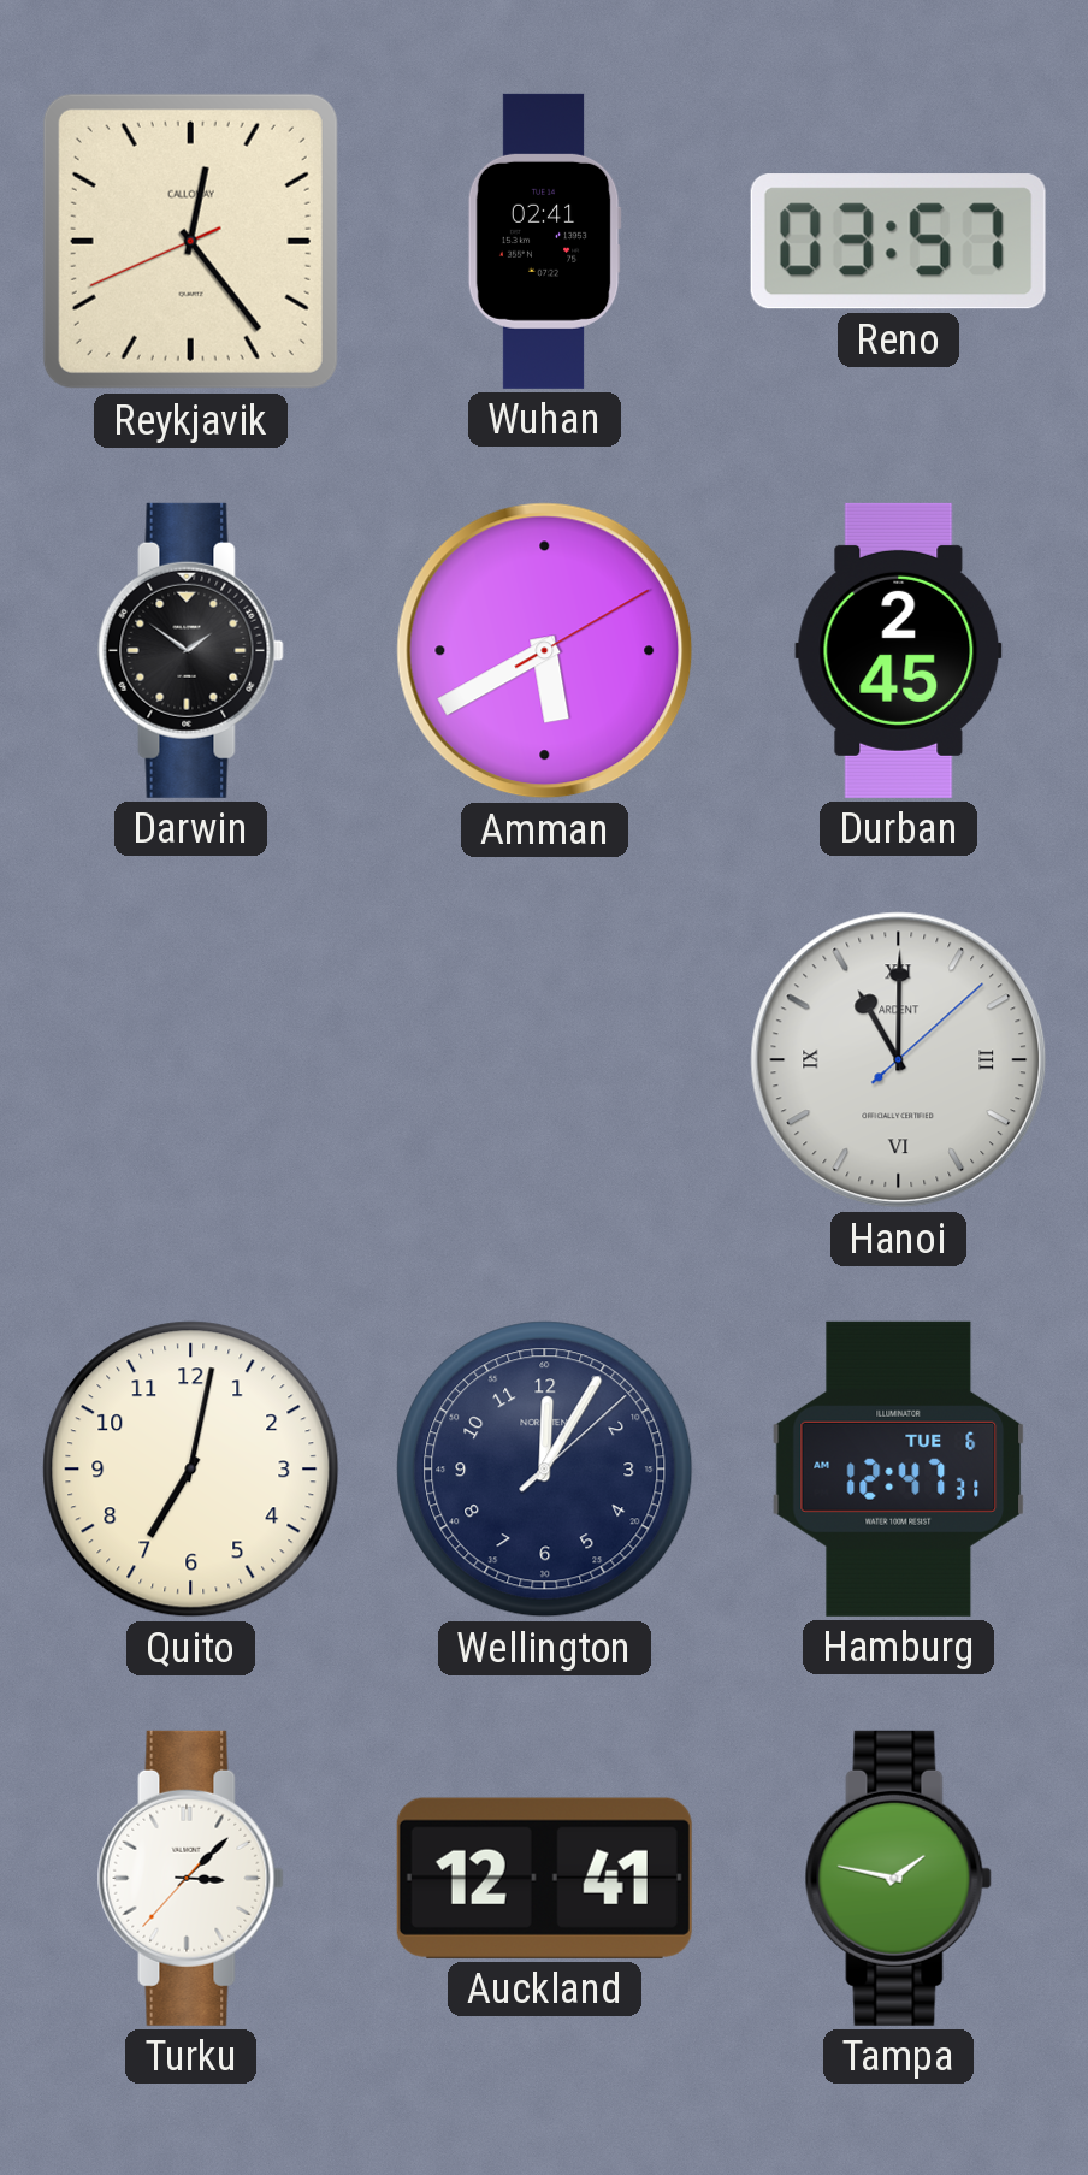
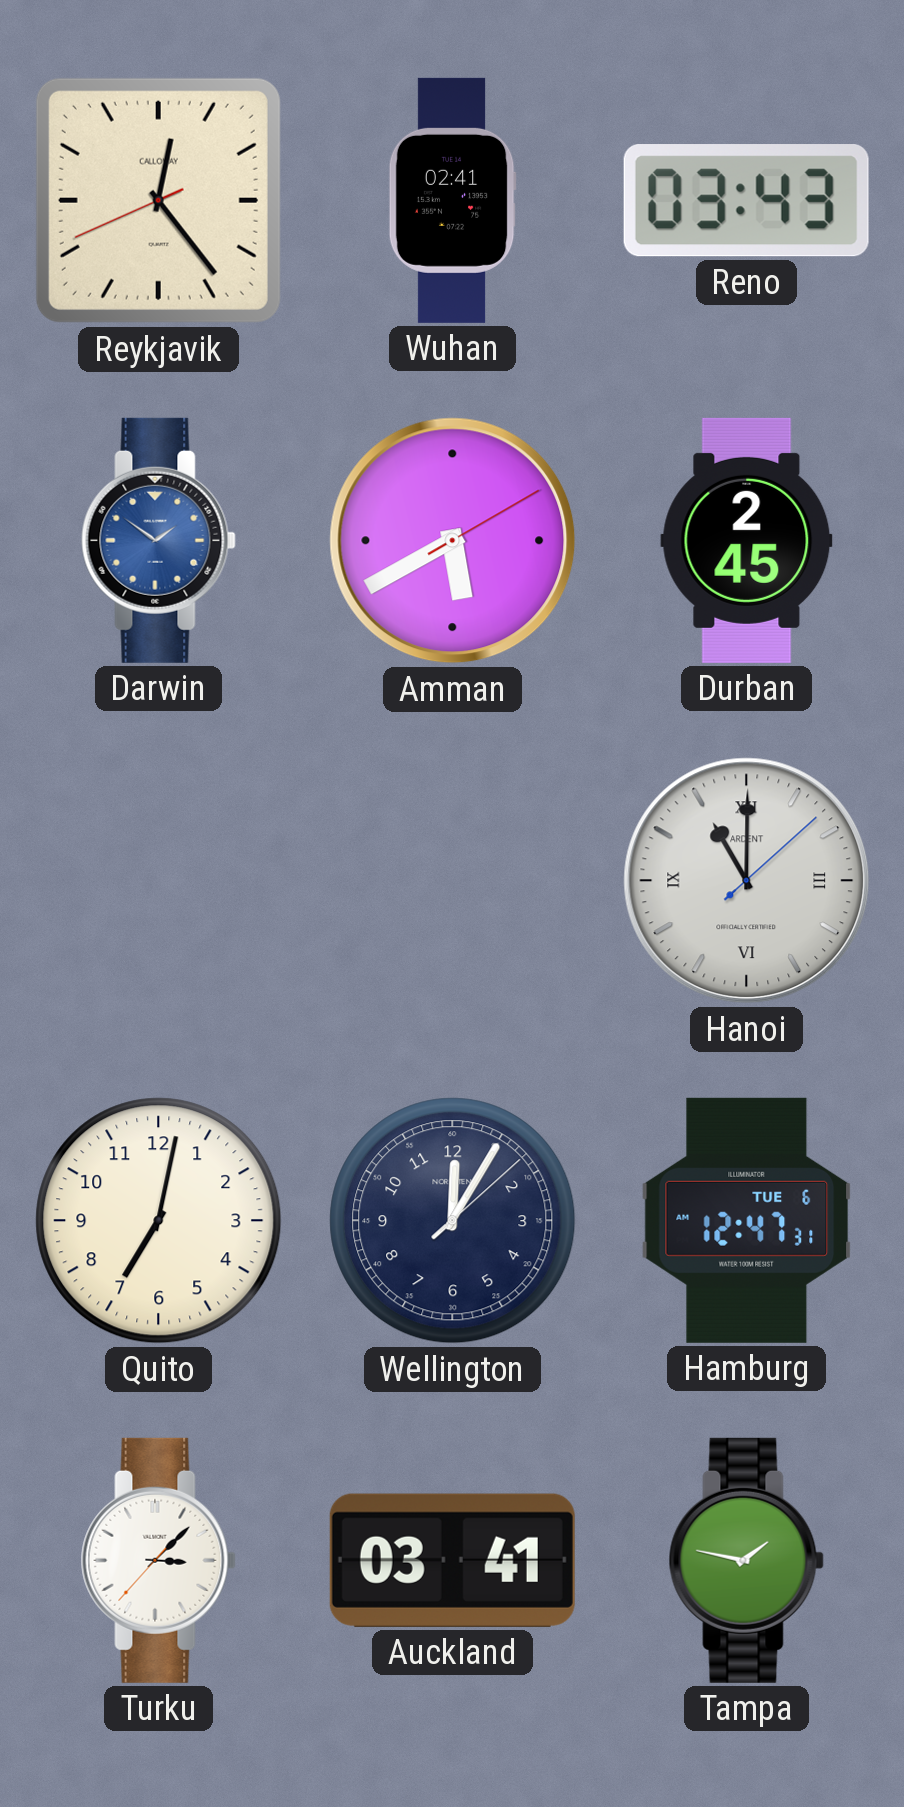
Reno: 03:57 -> 03:43
Darwin dial: black -> blue
Auckland: 12:41 -> 03:41
